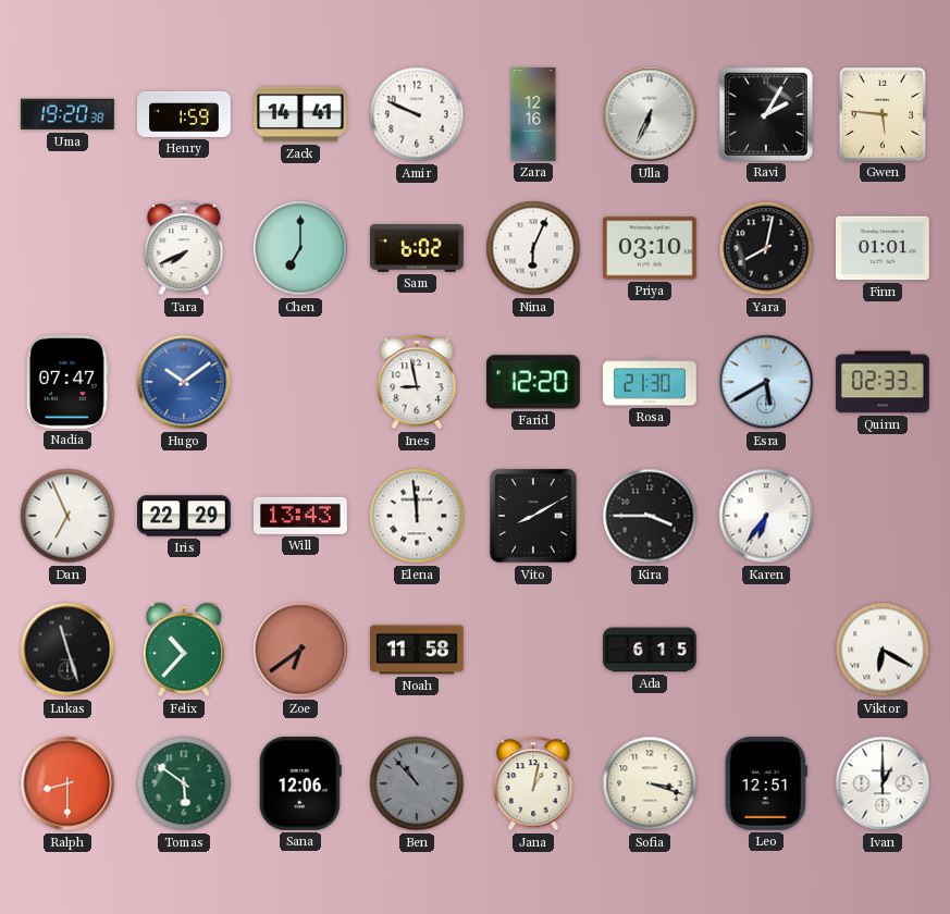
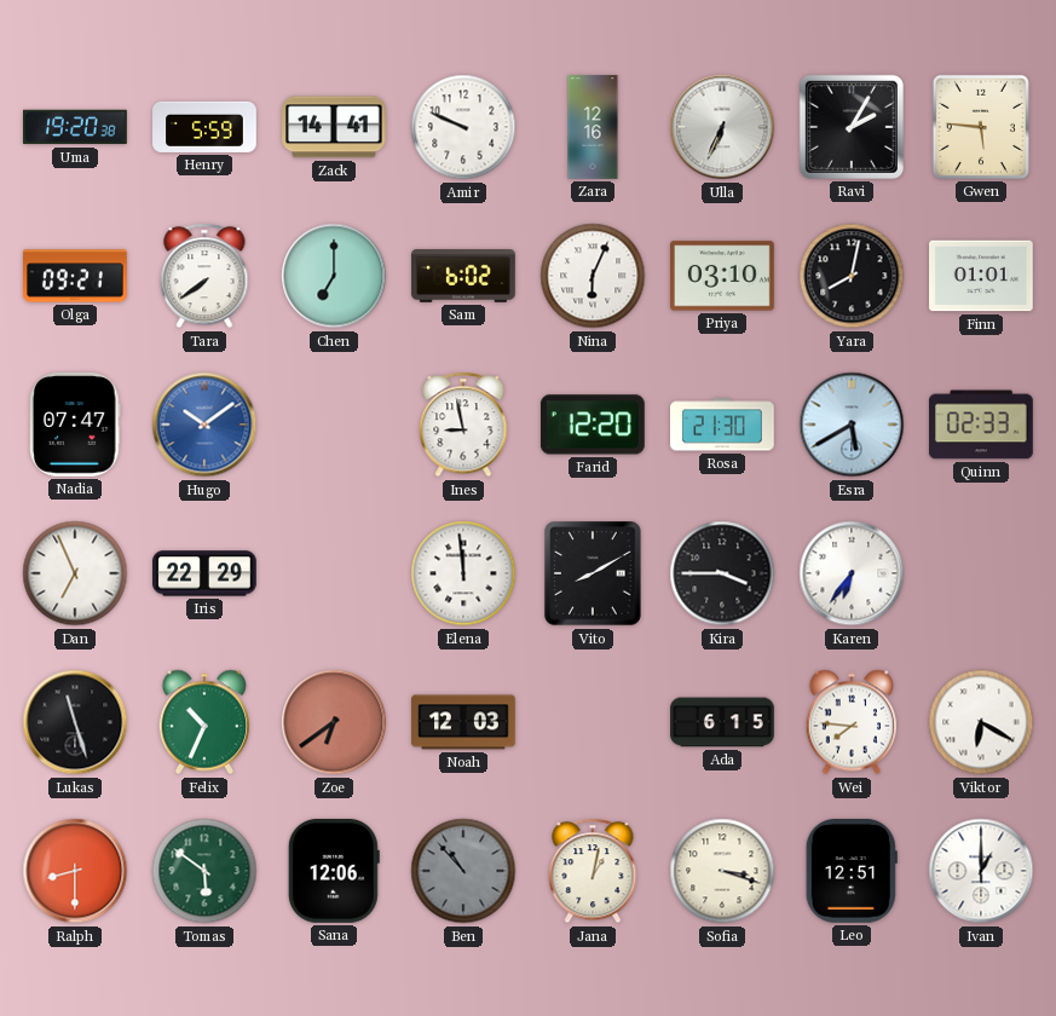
Henry: 1:59 -> 5:59
Olga: none -> 09:21
Tara: 7:41 -> 7:39
Will: 13:43 -> none
Felix: 10:37 -> 10:34
Noah: 11:58 -> 12:03
Wei: none -> 7:46
